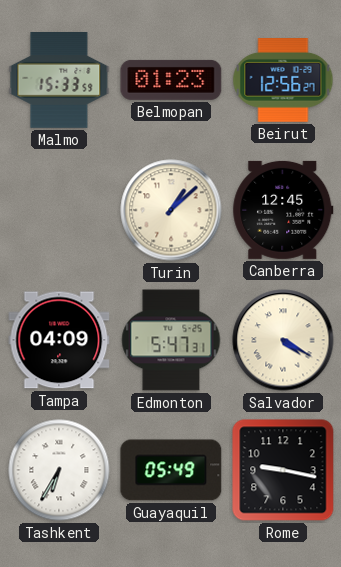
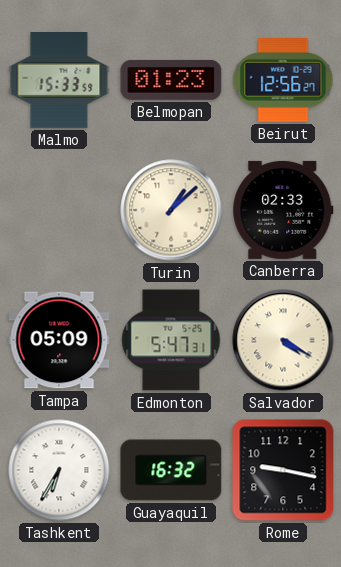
Canberra: 12:45 -> 02:33
Tampa: 04:09 -> 05:09
Guayaquil: 05:49 -> 16:32
